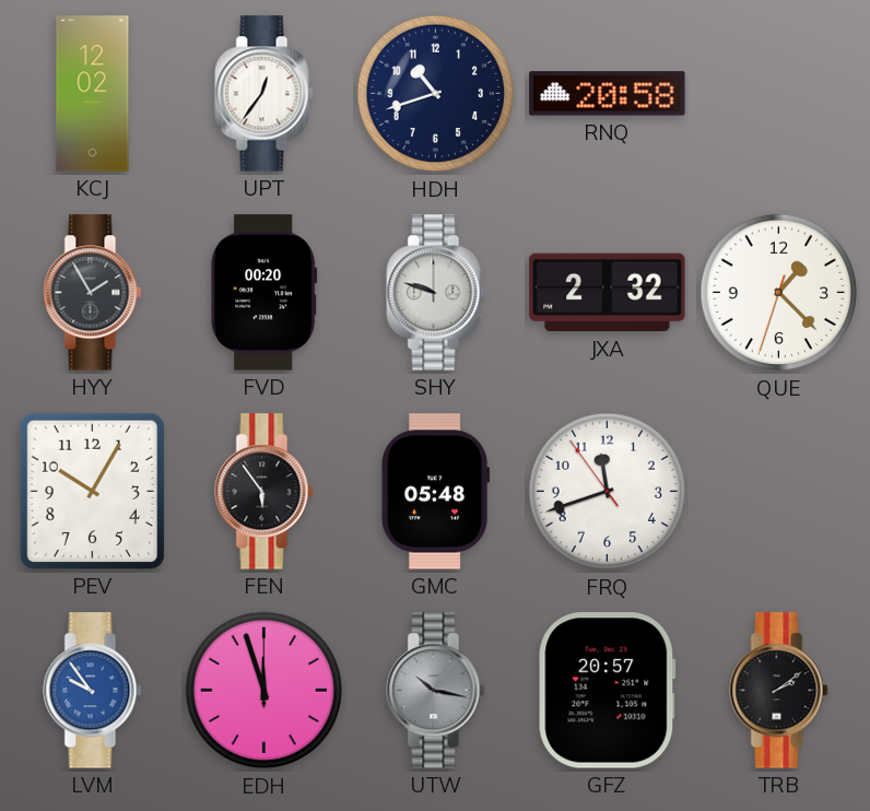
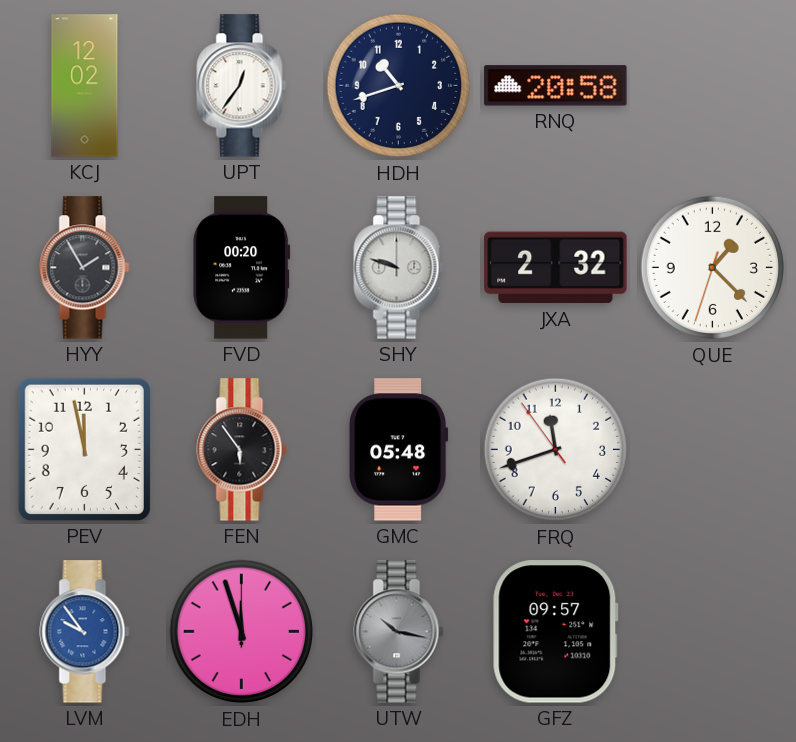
PEV: 10:05 -> 11:58
GFZ: 20:57 -> 09:57
TRB: 2:09 -> none
